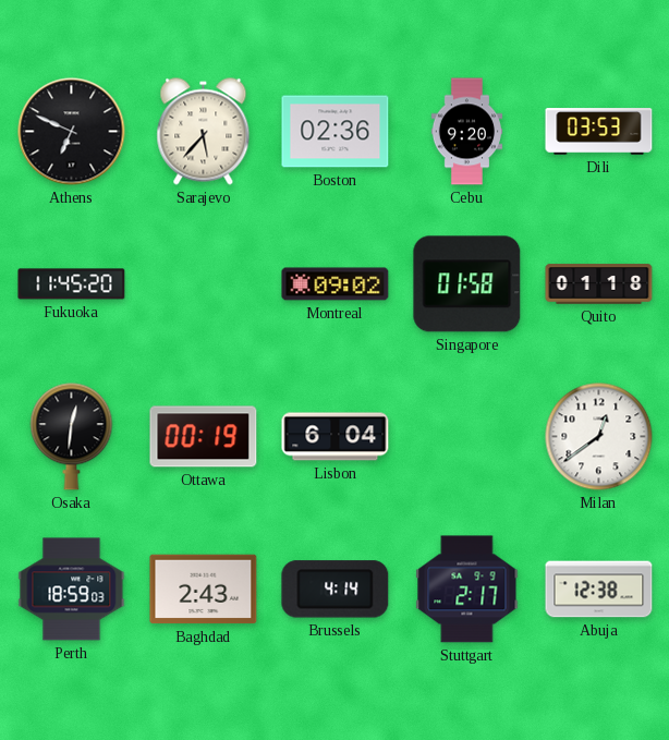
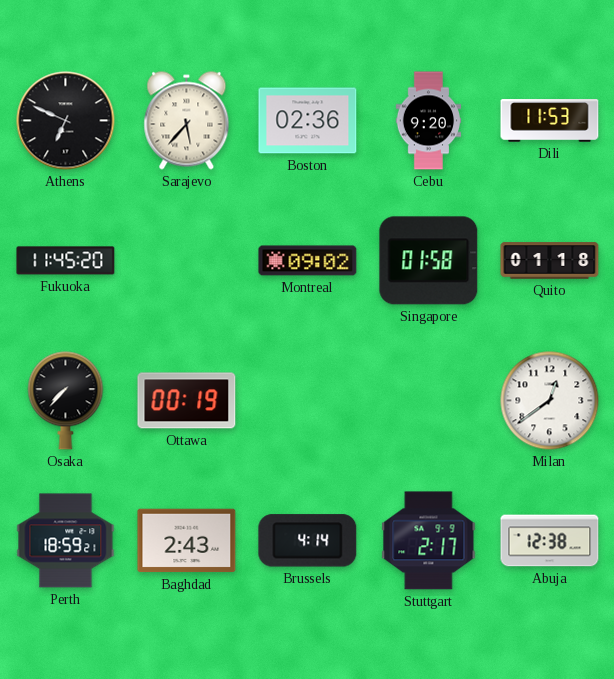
Dili: 03:53 -> 11:53
Osaka: 12:31 -> 7:37
Lisbon: 6:04 -> none
Perth: 18:59:03 -> 18:59:21
